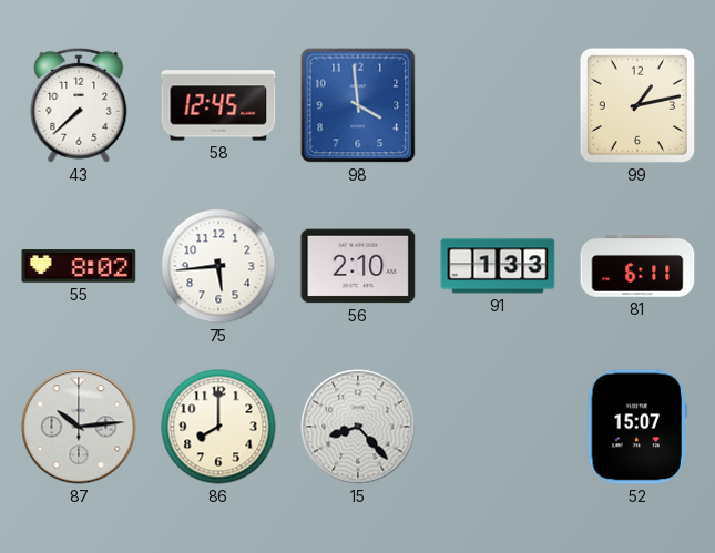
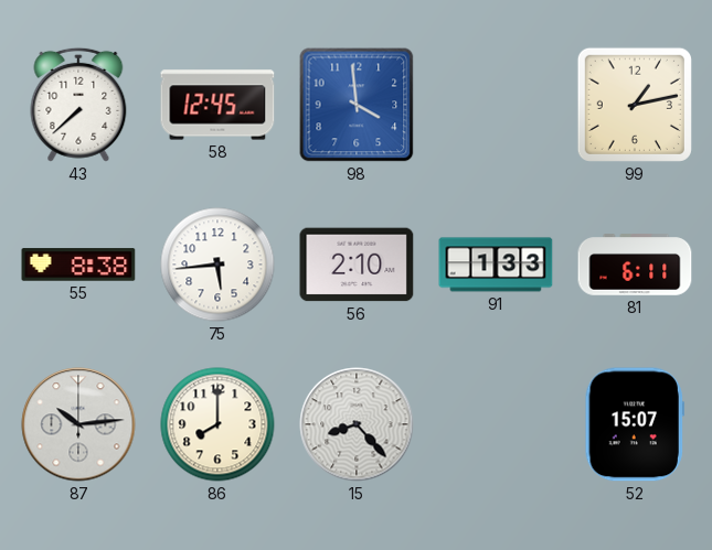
55: 8:02 -> 8:38
